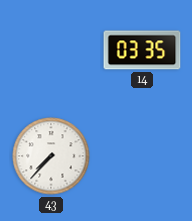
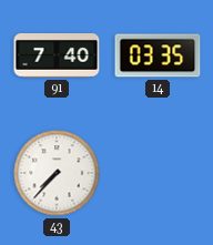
91: none -> 7:40
